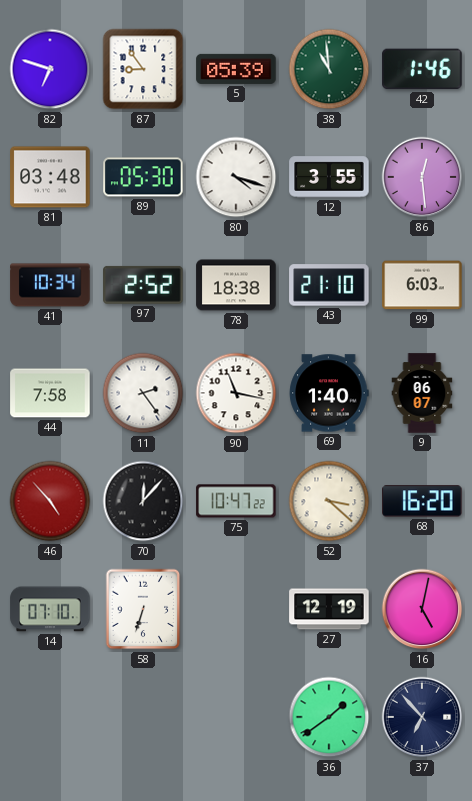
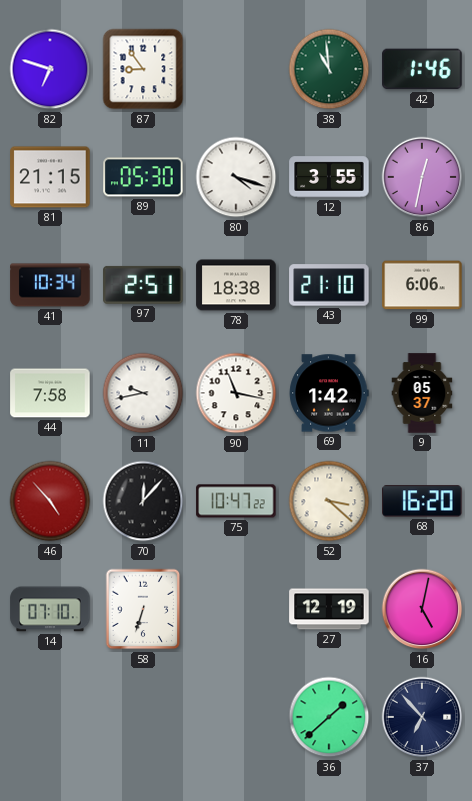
5: 05:39 -> none
81: 03:48 -> 21:15
86: 12:29 -> 12:32
97: 2:52 -> 2:51
99: 6:03 -> 6:06
11: 2:24 -> 9:43
69: 1:40 -> 1:42
9: 06:07 -> 05:37
36: 1:39 -> 1:38
